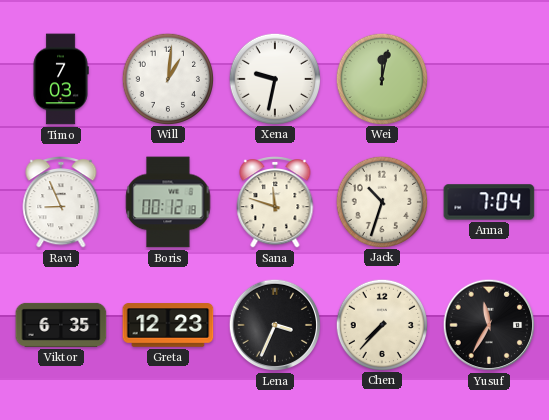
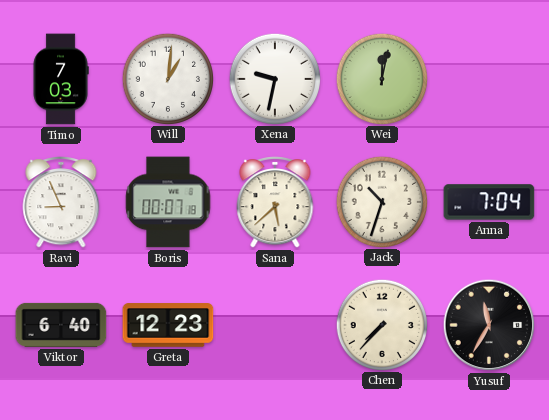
Boris: 00:12 -> 00:07
Sana: 11:48 -> 5:38
Viktor: 6:35 -> 6:40
Lena: 3:34 -> none
